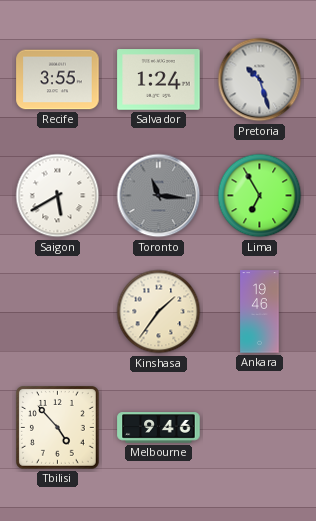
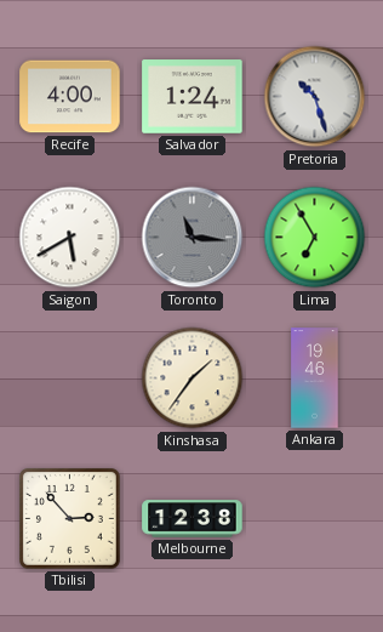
Recife: 3:55 -> 4:00
Tbilisi: 4:53 -> 2:53
Melbourne: 9:46 -> 12:38
